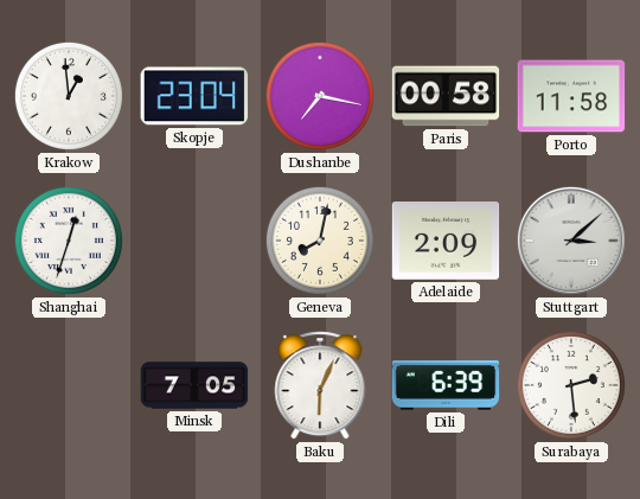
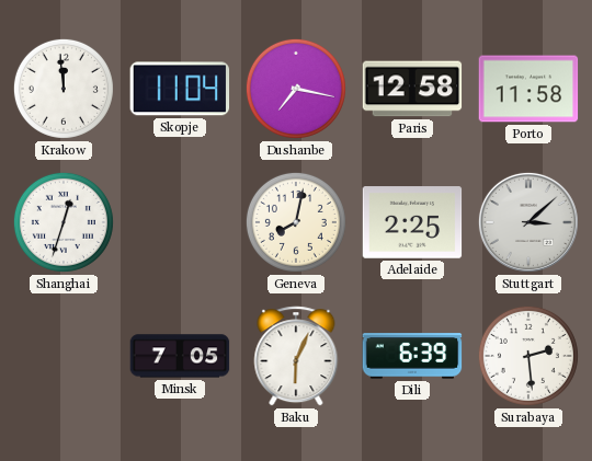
Krakow: 12:59 -> 11:59
Skopje: 23:04 -> 11:04
Paris: 00:58 -> 12:58
Adelaide: 2:09 -> 2:25
